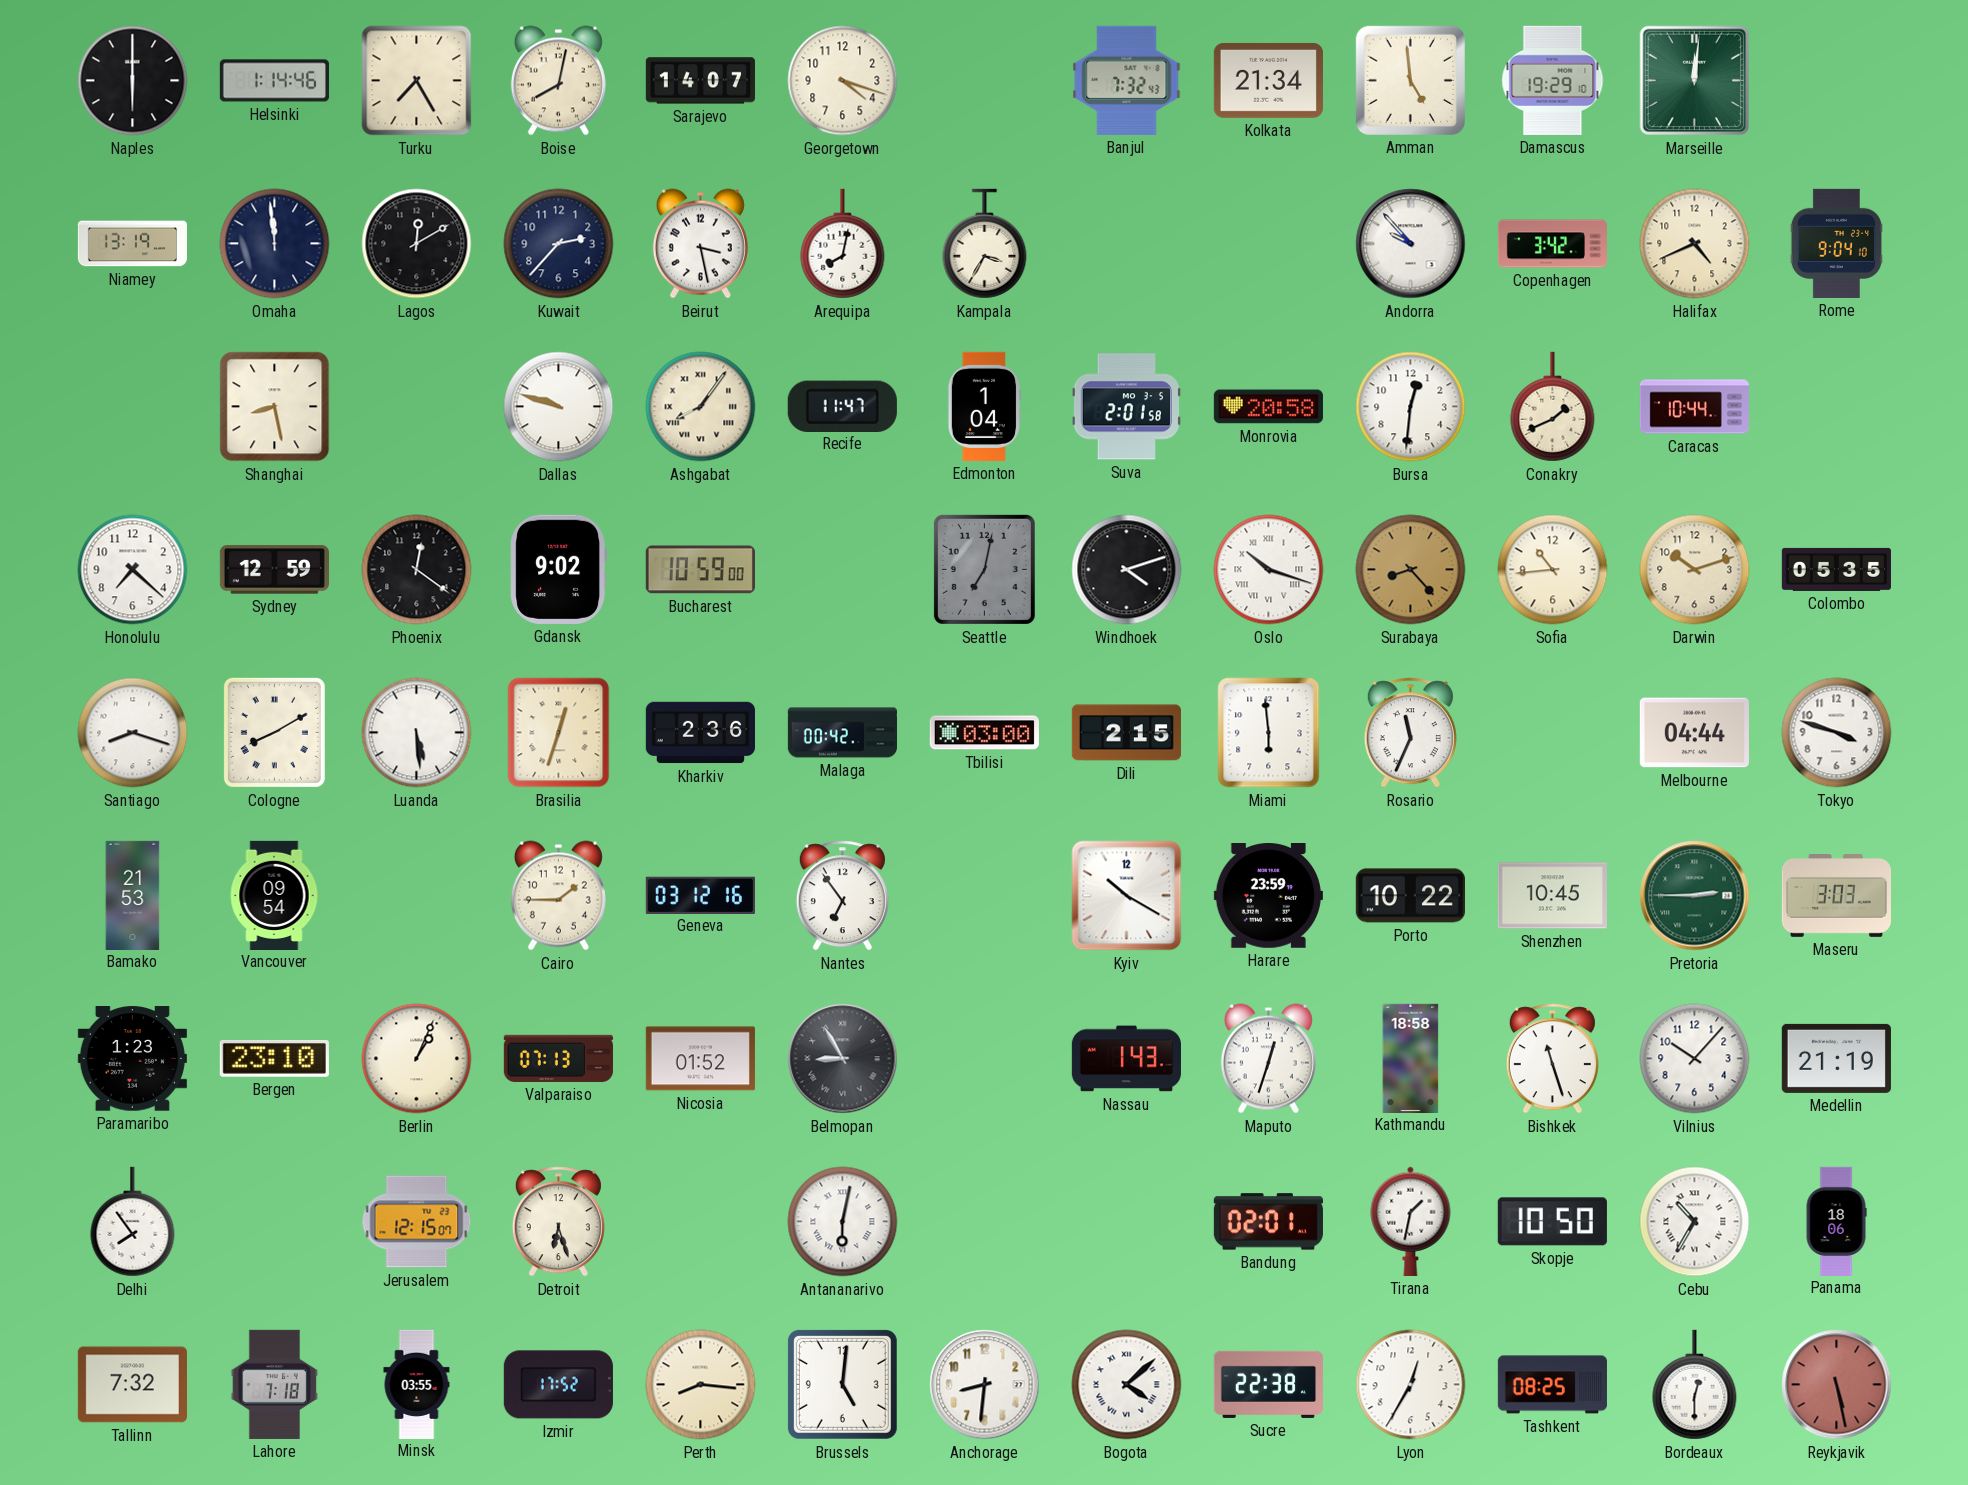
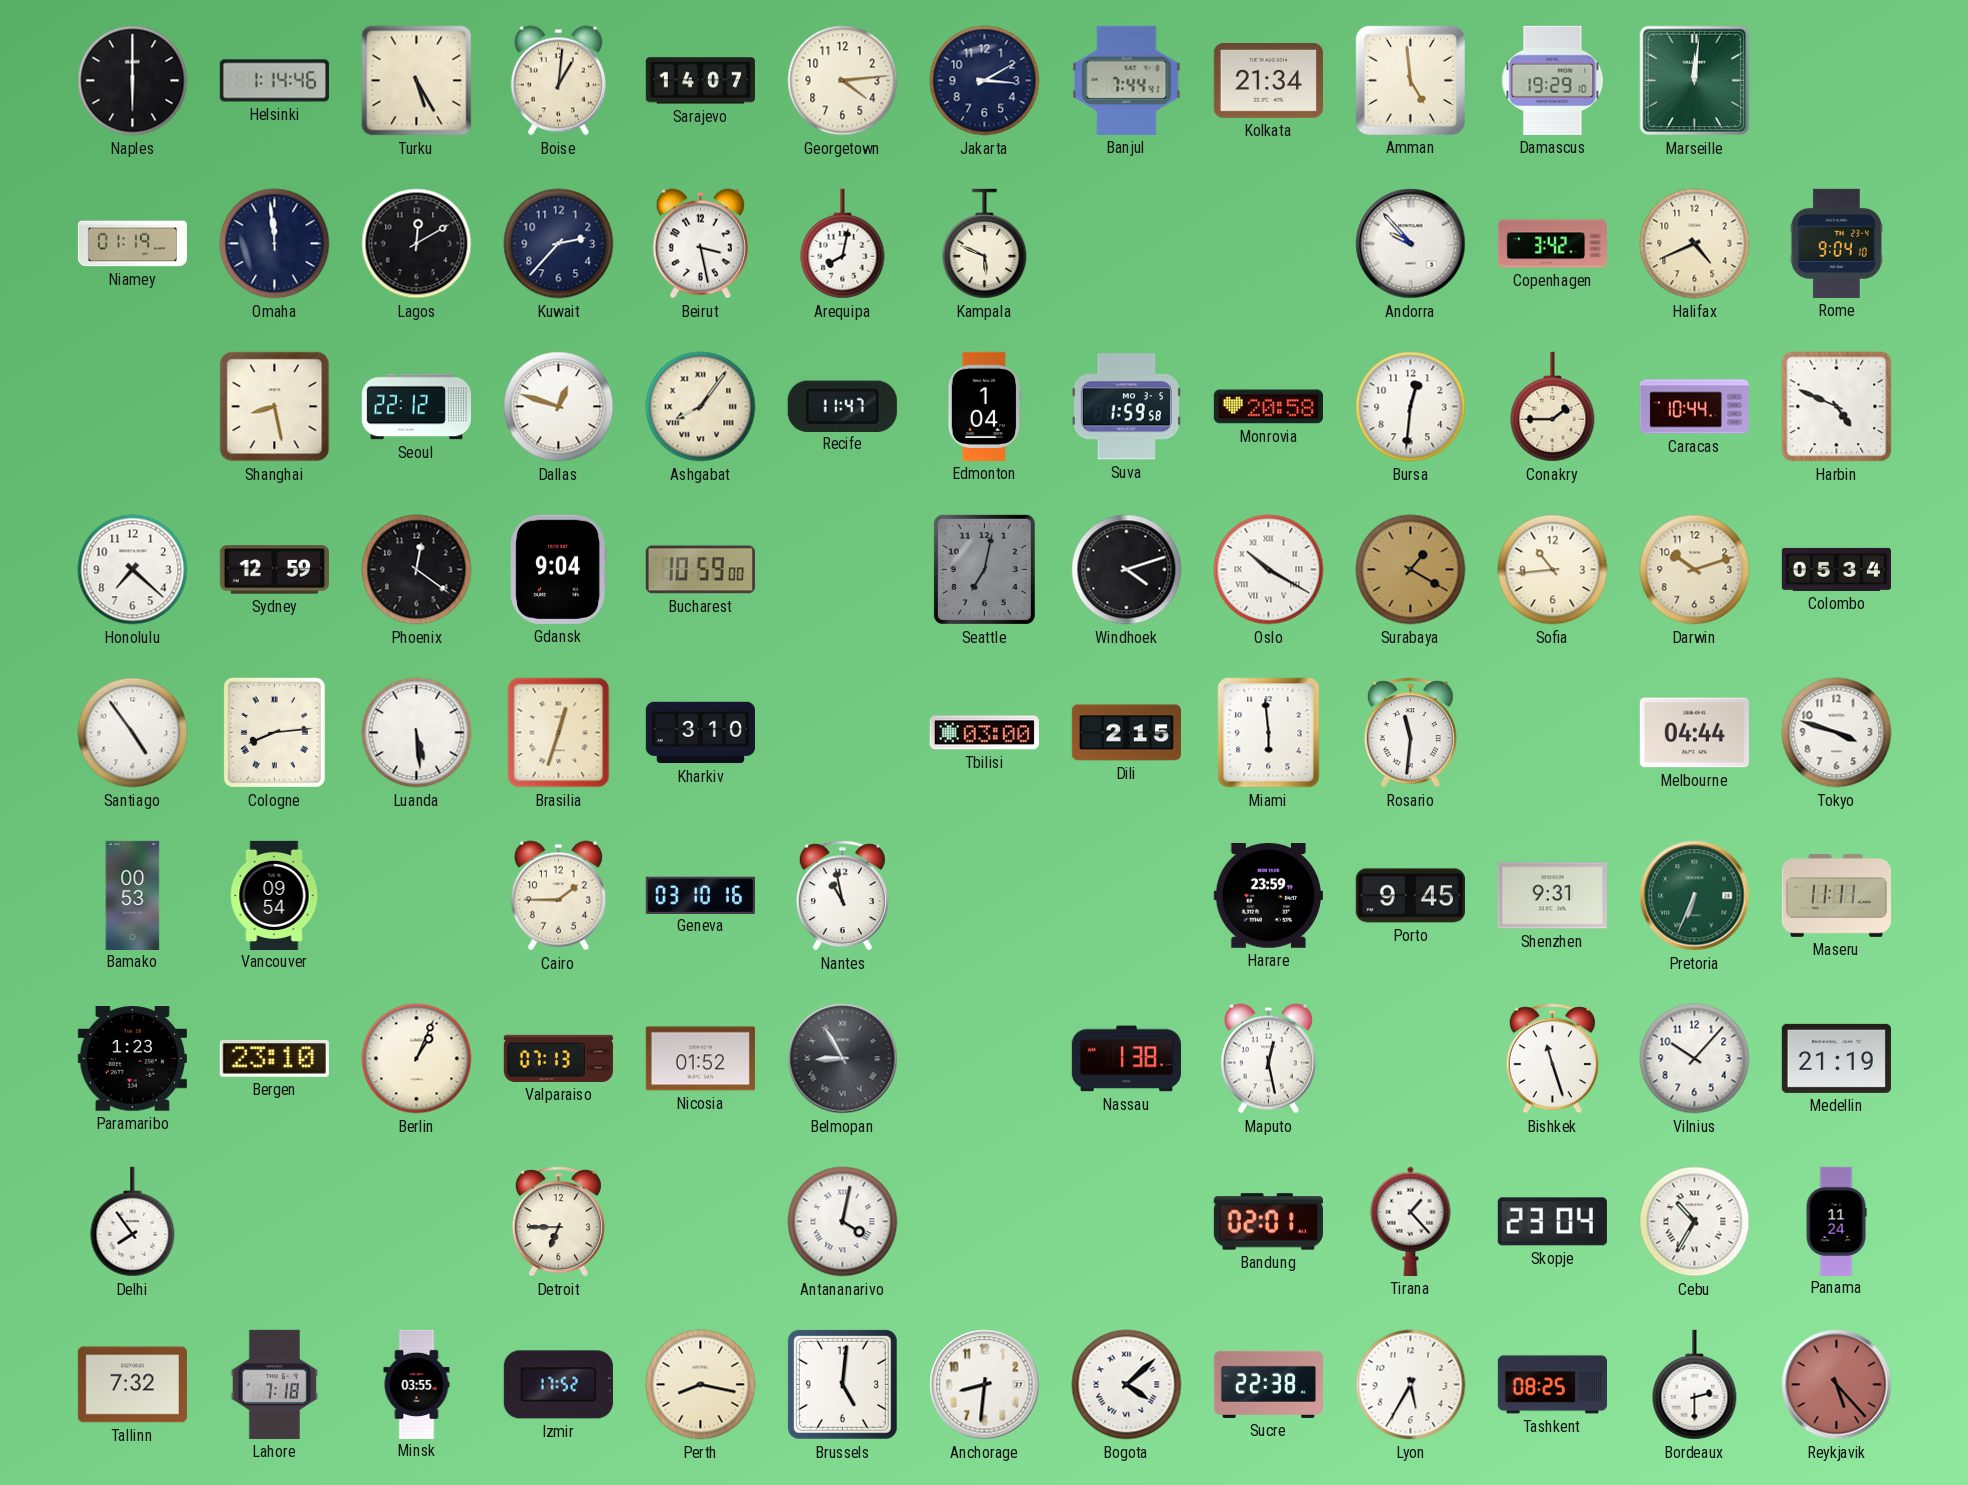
Turku: 7:25 -> 5:25
Boise: 8:02 -> 1:01
Georgetown: 4:18 -> 4:14
Jakarta: none -> 3:10
Banjul: 7:32 -> 7:44
Niamey: 13:19 -> 01:19
Kampala: 3:35 -> 5:49
Seoul: none -> 22:12
Dallas: 9:48 -> 12:48
Suva: 2:01 -> 1:59
Conakry: 1:41 -> 1:45
Harbin: none -> 4:49
Gdansk: 9:02 -> 9:04
Oslo: 10:18 -> 10:20
Surabaya: 8:23 -> 1:20
Colombo: 05:35 -> 05:34
Santiago: 8:18 -> 4:54
Cologne: 8:10 -> 8:14
Kharkiv: 2:36 -> 3:10
Malaga: 00:42 -> none
Rosario: 11:34 -> 11:31
Bamako: 21:53 -> 00:53
Geneva: 03:12 -> 03:10
Nantes: 6:54 -> 10:58
Kyiv: 10:20 -> none
Porto: 10:22 -> 9:45
Shenzhen: 10:45 -> 9:31
Pretoria: 2:45 -> 6:34
Maseru: 3:03 -> 11:11
Nassau: 1:43 -> 1:38
Maputo: 12:33 -> 12:28
Kathmandu: 18:58 -> none
Jerusalem: 12:15 -> none
Detroit: 6:27 -> 6:45
Antananarivo: 6:02 -> 4:02
Tirana: 1:32 -> 1:23
Skopje: 10:50 -> 23:04
Panama: 18:06 -> 11:24
Perth: 8:16 -> 8:17
Lyon: 12:35 -> 5:35
Bordeaux: 12:30 -> 2:30
Reykjavik: 5:28 -> 5:23
